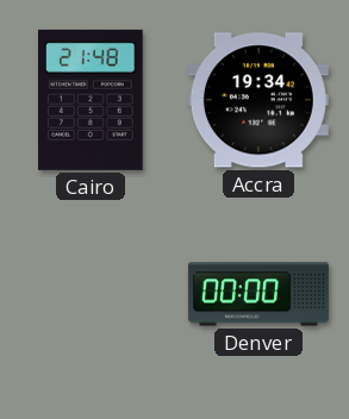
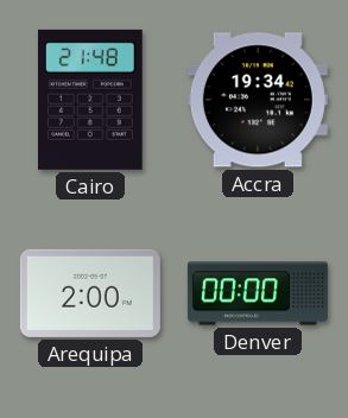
Arequipa: none -> 2:00
